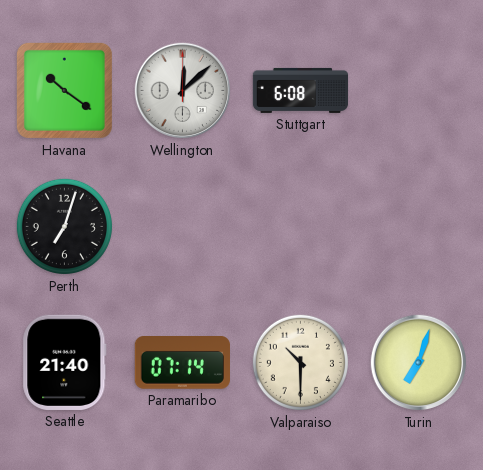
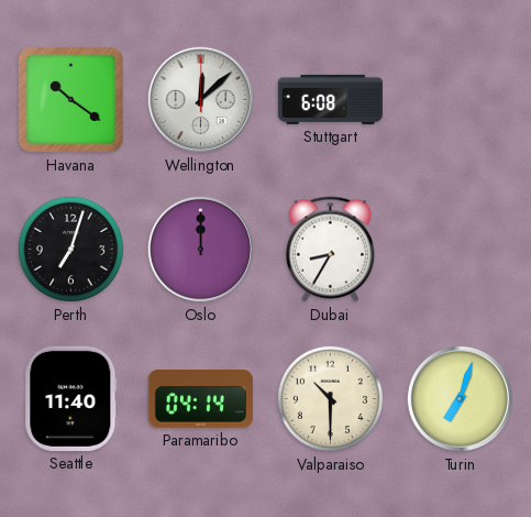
Oslo: none -> 12:00
Dubai: none -> 8:35
Seattle: 21:40 -> 11:40
Paramaribo: 07:14 -> 04:14
